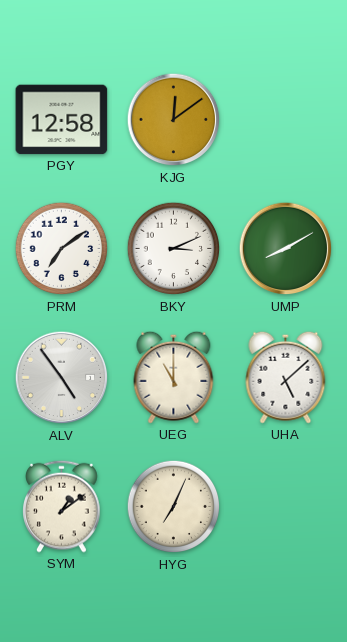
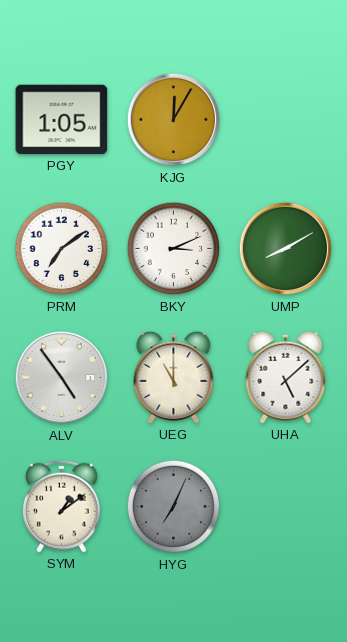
PGY: 12:58 -> 1:05
KJG: 12:09 -> 12:05
HYG dial: cream -> grey
